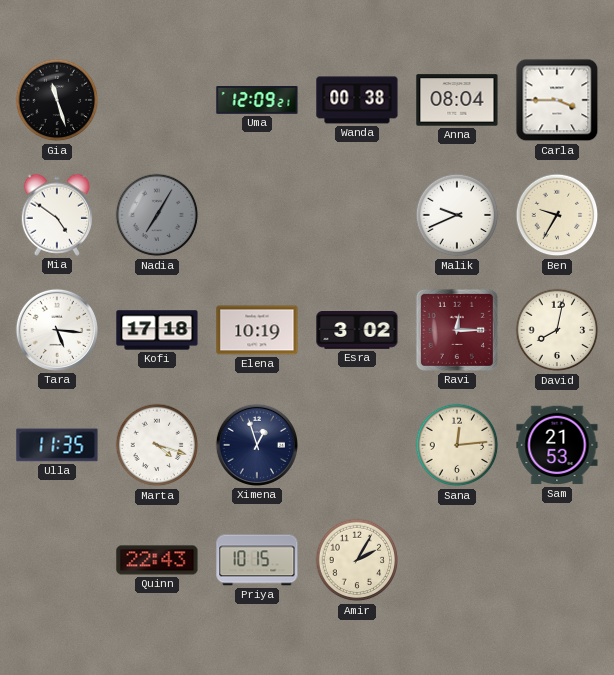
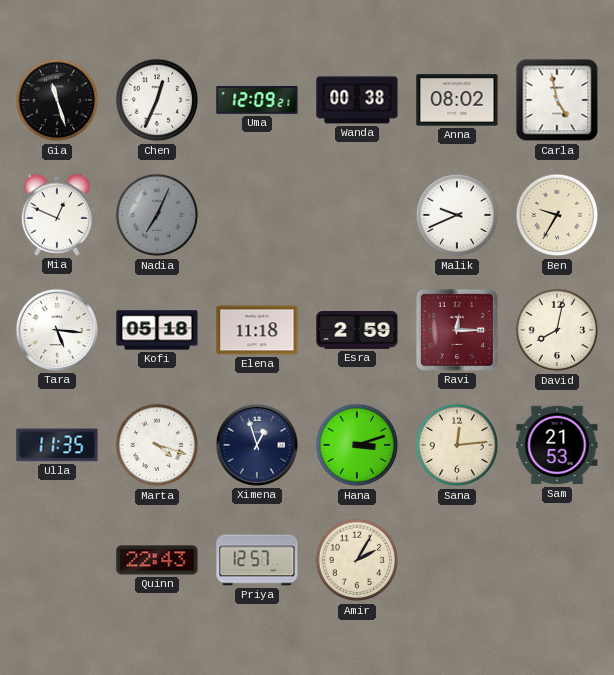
Chen: none -> 12:34
Anna: 08:04 -> 08:02
Carla: 3:45 -> 4:58
Mia: 4:51 -> 12:49
Nadia: 7:05 -> 7:04
Kofi: 17:18 -> 05:18
Elena: 10:19 -> 11:18
Esra: 3:02 -> 2:59
Hana: none -> 3:12
Priya: 10:15 -> 12:57
